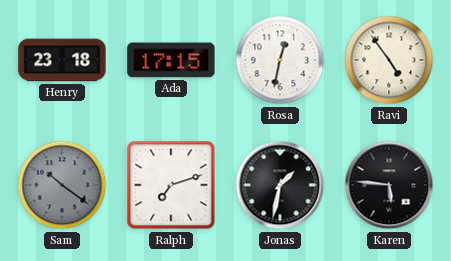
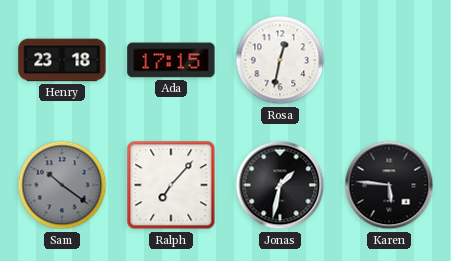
Ravi: 4:54 -> none
Ralph: 7:12 -> 7:07
